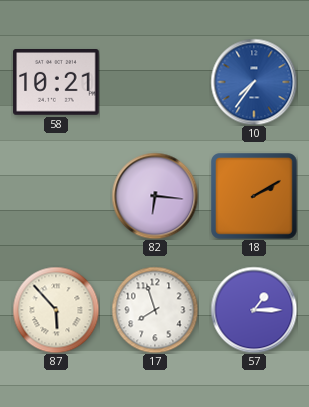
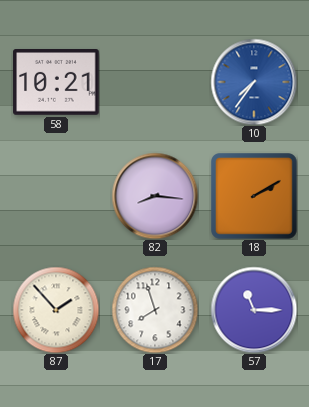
82: 6:16 -> 8:16
87: 5:53 -> 1:53
57: 1:15 -> 11:15
